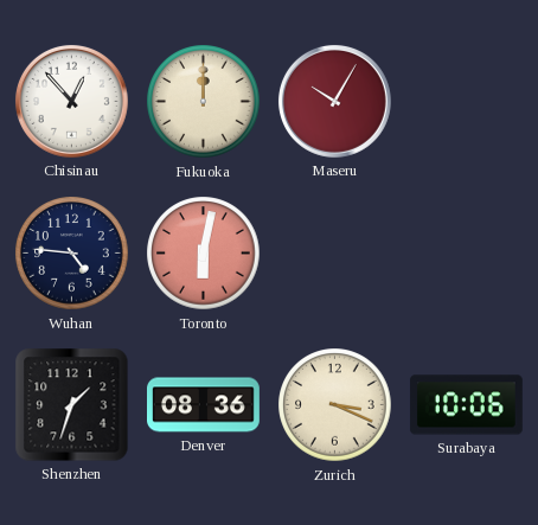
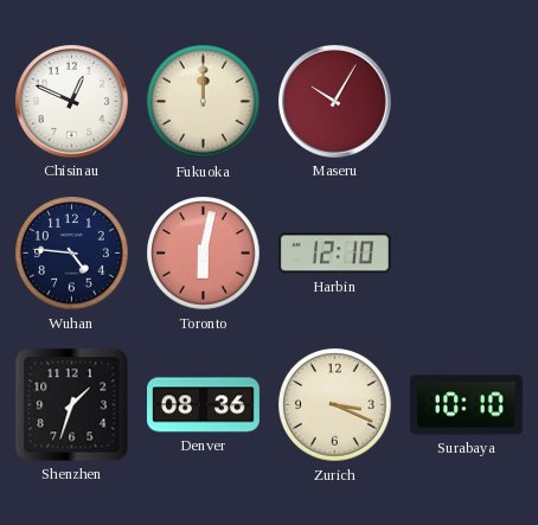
Chisinau: 12:53 -> 12:49
Harbin: none -> 12:10
Surabaya: 10:06 -> 10:10
